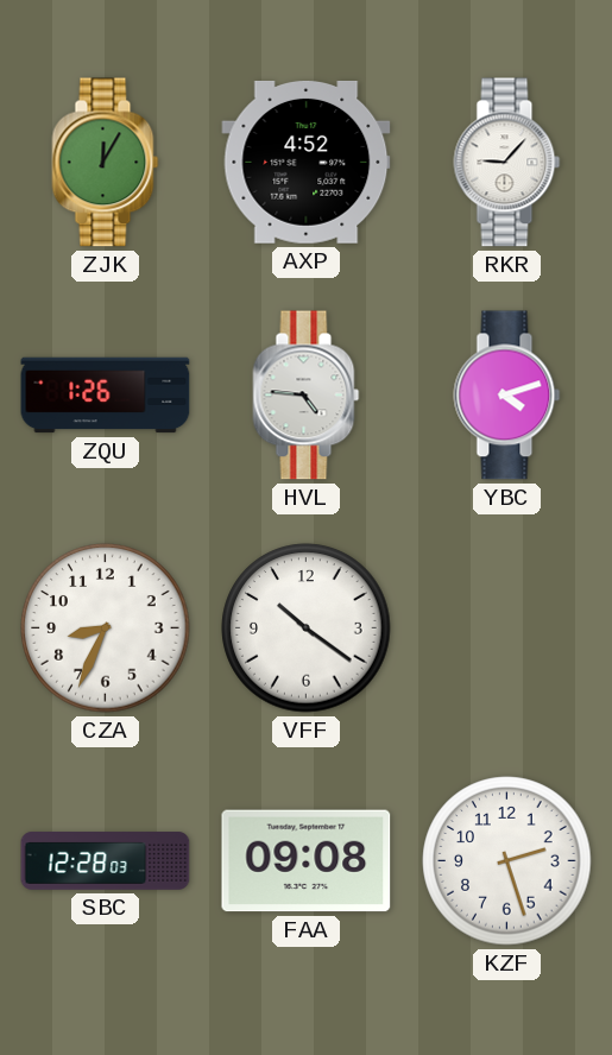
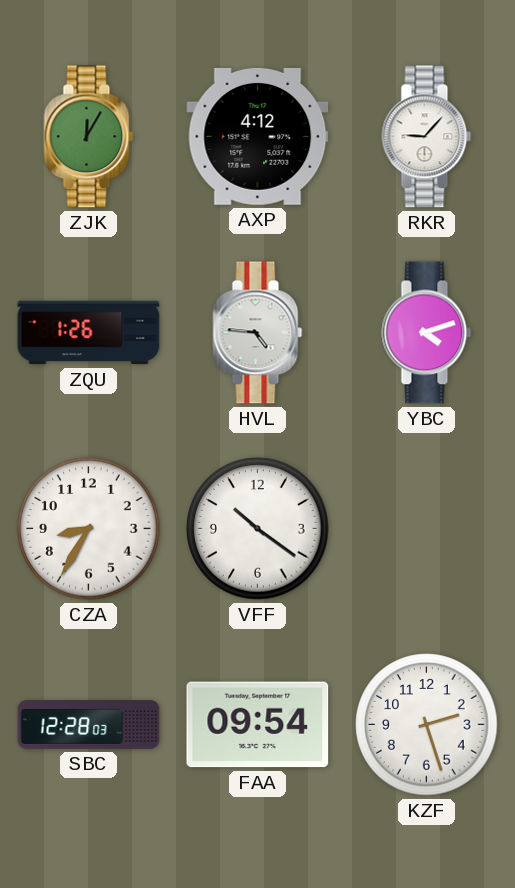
AXP: 4:52 -> 4:12
CZA: 8:34 -> 8:35
FAA: 09:08 -> 09:54
